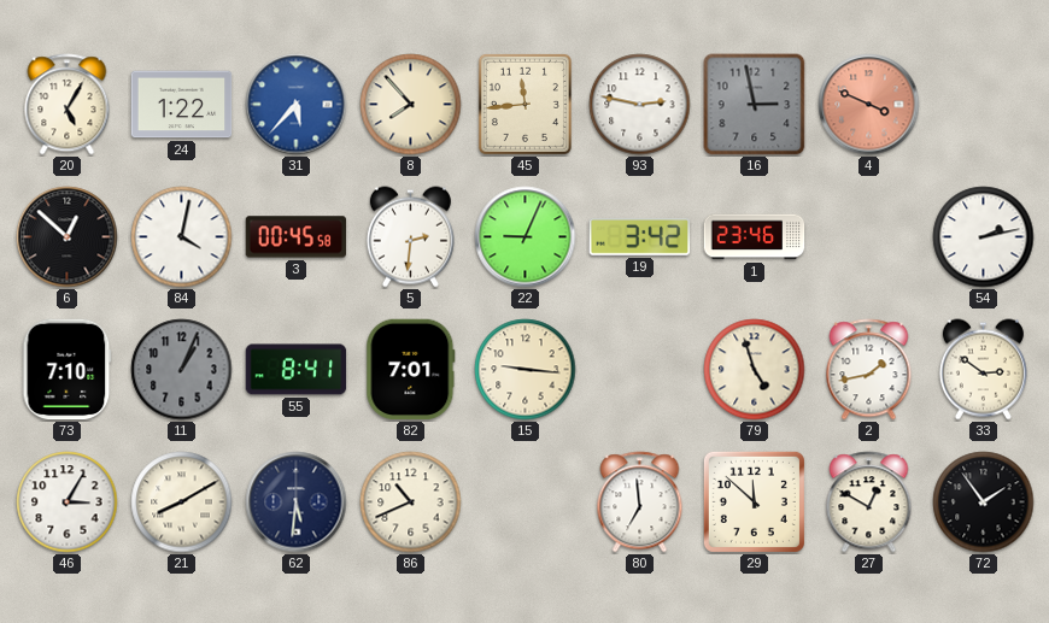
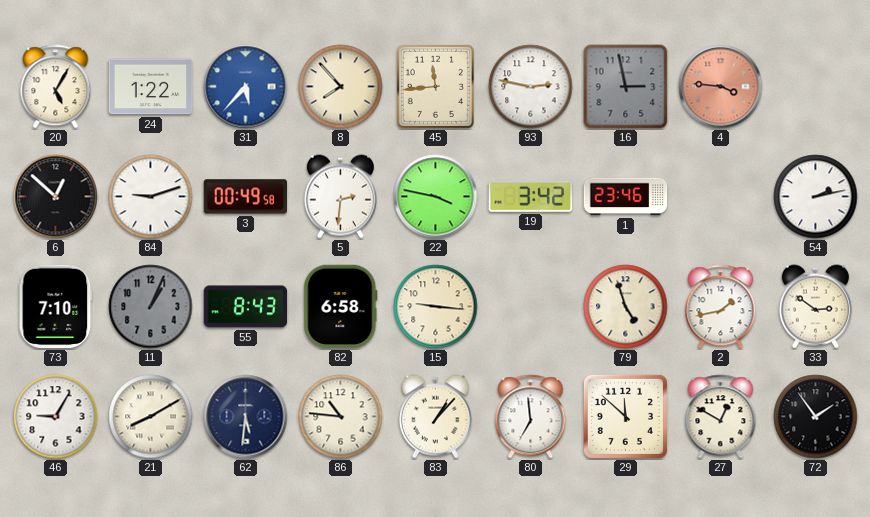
4: 3:49 -> 3:46
84: 4:02 -> 9:12
3: 00:45 -> 00:49
22: 9:04 -> 3:47
55: 8:41 -> 8:43
82: 7:01 -> 6:58
46: 3:05 -> 9:05
86: 10:41 -> 10:46
83: none -> 1:07
